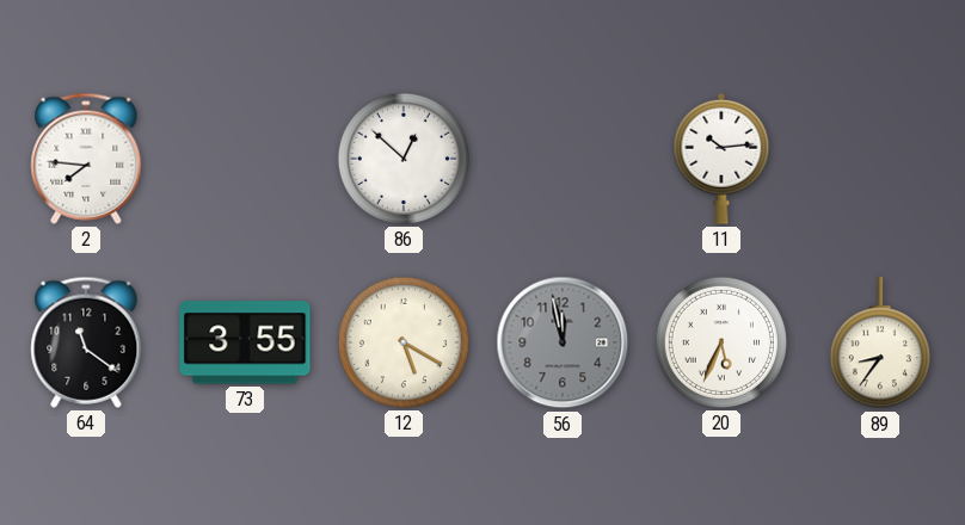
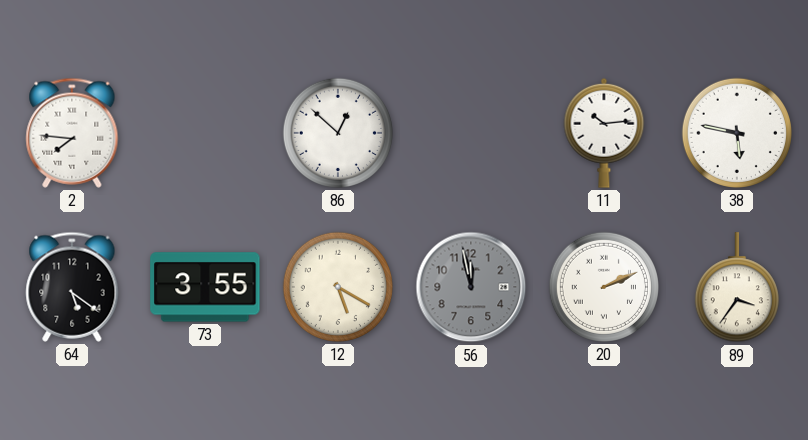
38: none -> 5:47
64: 11:21 -> 5:21
20: 5:34 -> 2:11
89: 8:36 -> 3:36
